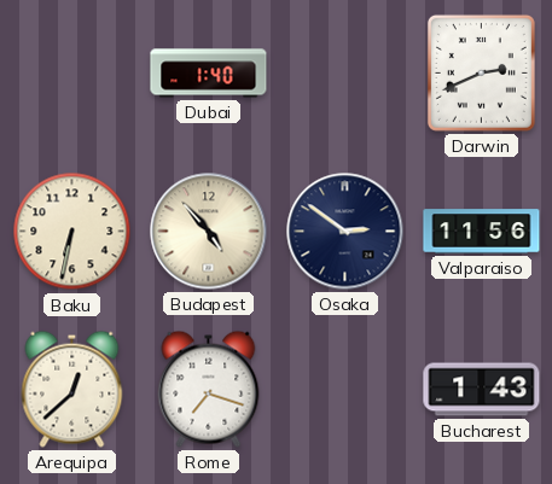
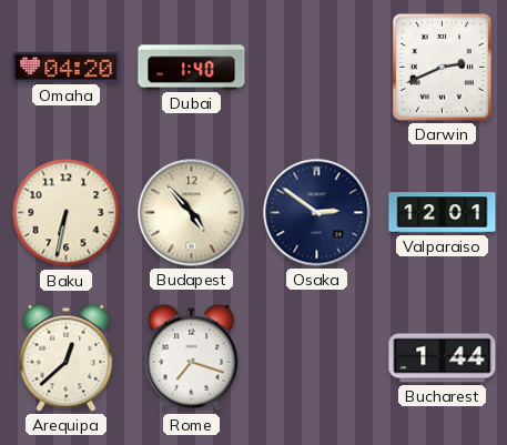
Omaha: none -> 04:20
Valparaiso: 11:56 -> 12:01
Bucharest: 1:43 -> 1:44
